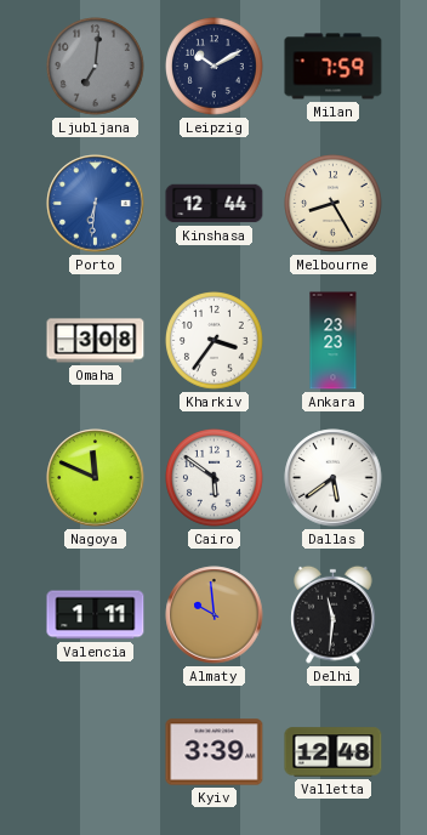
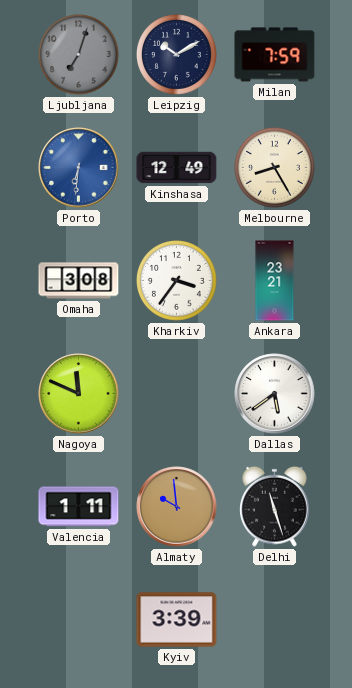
Ljubljana: 7:01 -> 7:03
Kinshasa: 12:44 -> 12:49
Ankara: 23:23 -> 23:21
Cairo: 5:51 -> none
Delhi: 11:31 -> 11:27
Valletta: 12:48 -> none
